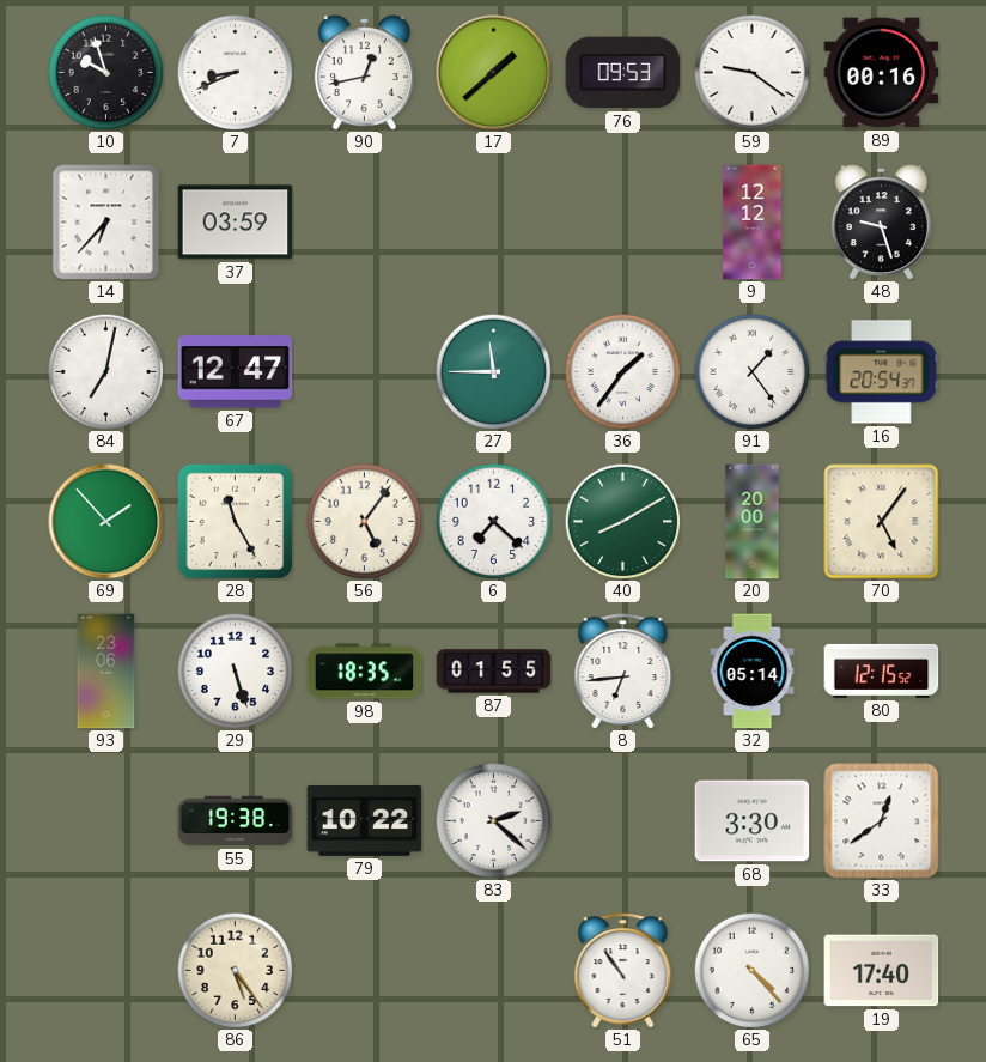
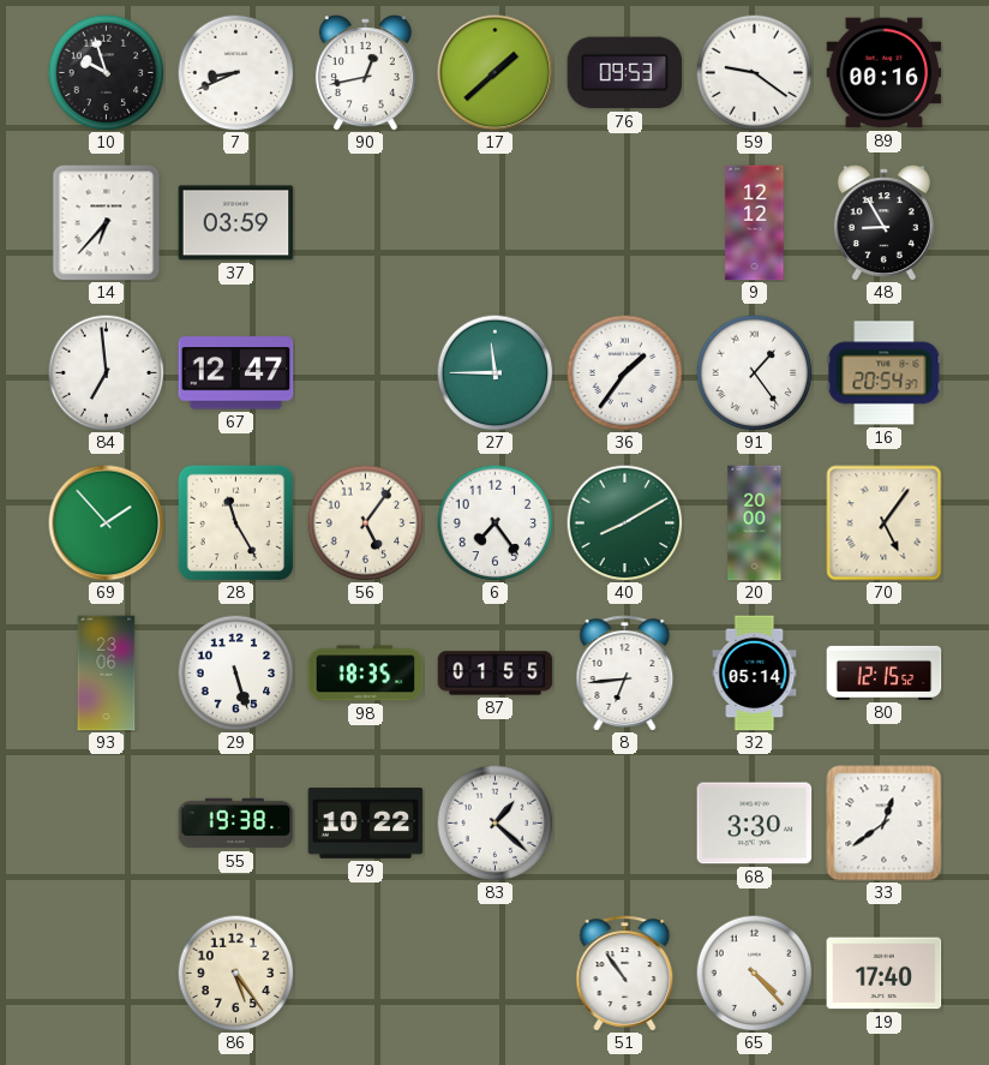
48: 9:27 -> 8:55
84: 7:02 -> 6:59
6: 7:22 -> 7:24
83: 2:22 -> 1:22
